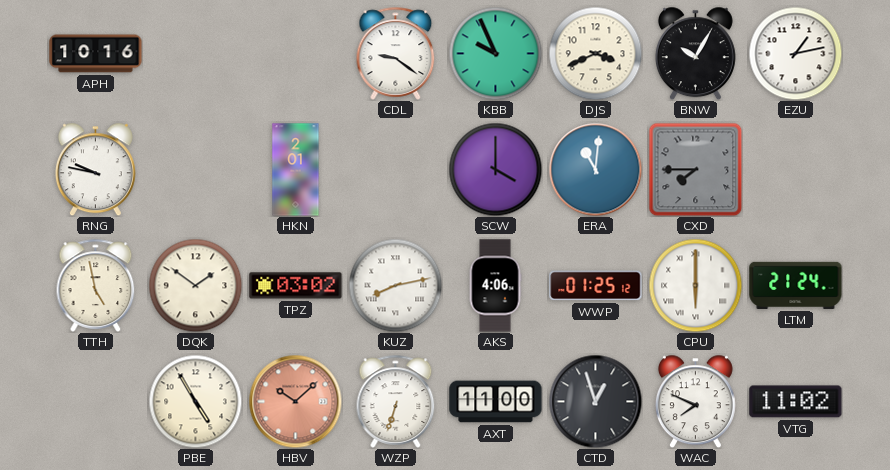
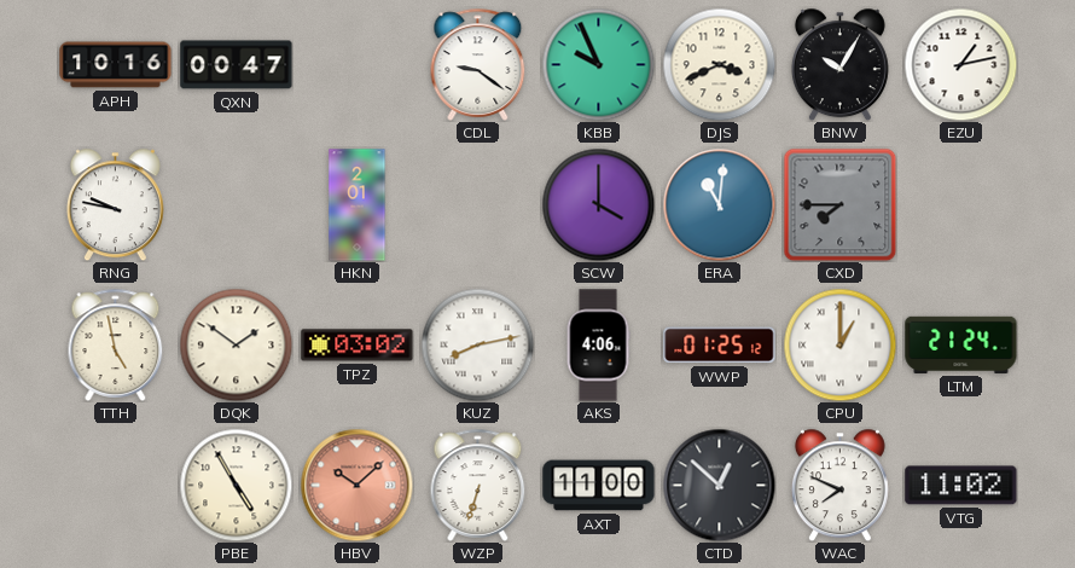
QXN: none -> 00:47
CPU: 6:00 -> 1:00
CTD: 12:57 -> 12:52
